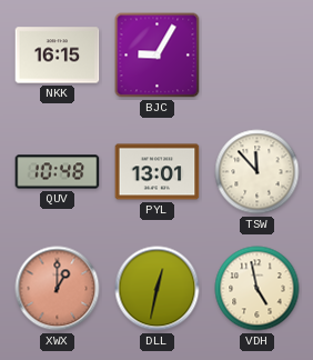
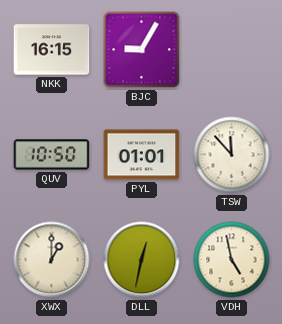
QUV: 10:48 -> 10:50
PYL: 13:01 -> 01:01
XWX dial: salmon -> cream
